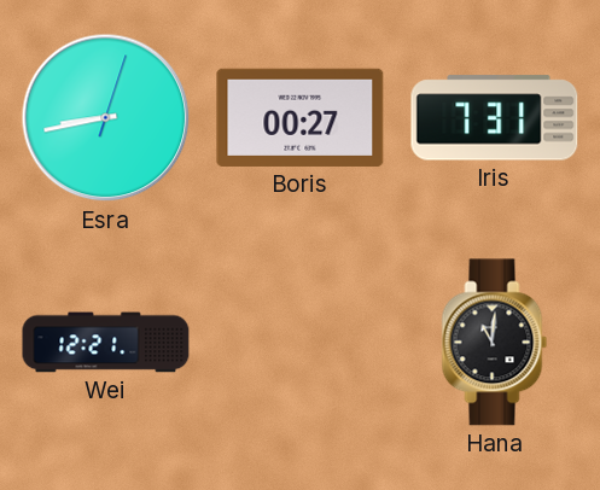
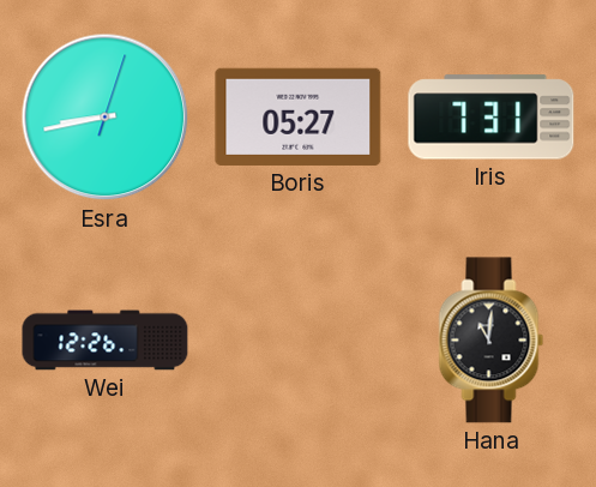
Boris: 00:27 -> 05:27
Wei: 12:21 -> 12:26
